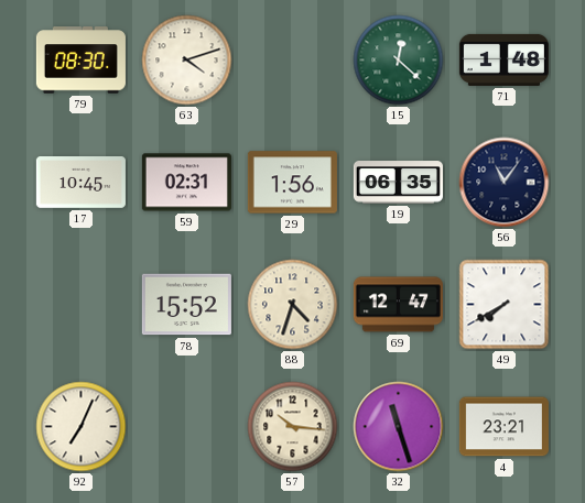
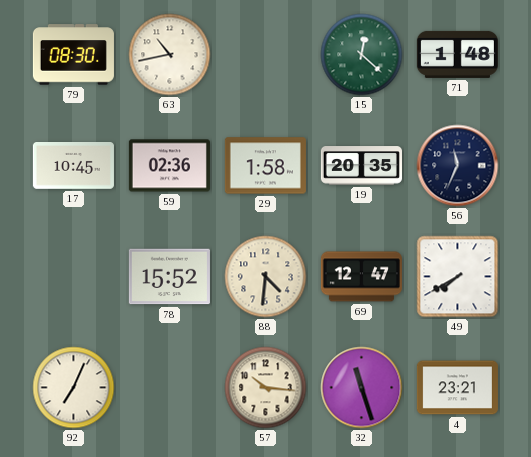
63: 4:12 -> 10:43
59: 02:31 -> 02:36
29: 1:56 -> 1:58
19: 06:35 -> 20:35
56: 11:06 -> 11:34
88: 4:33 -> 4:31
